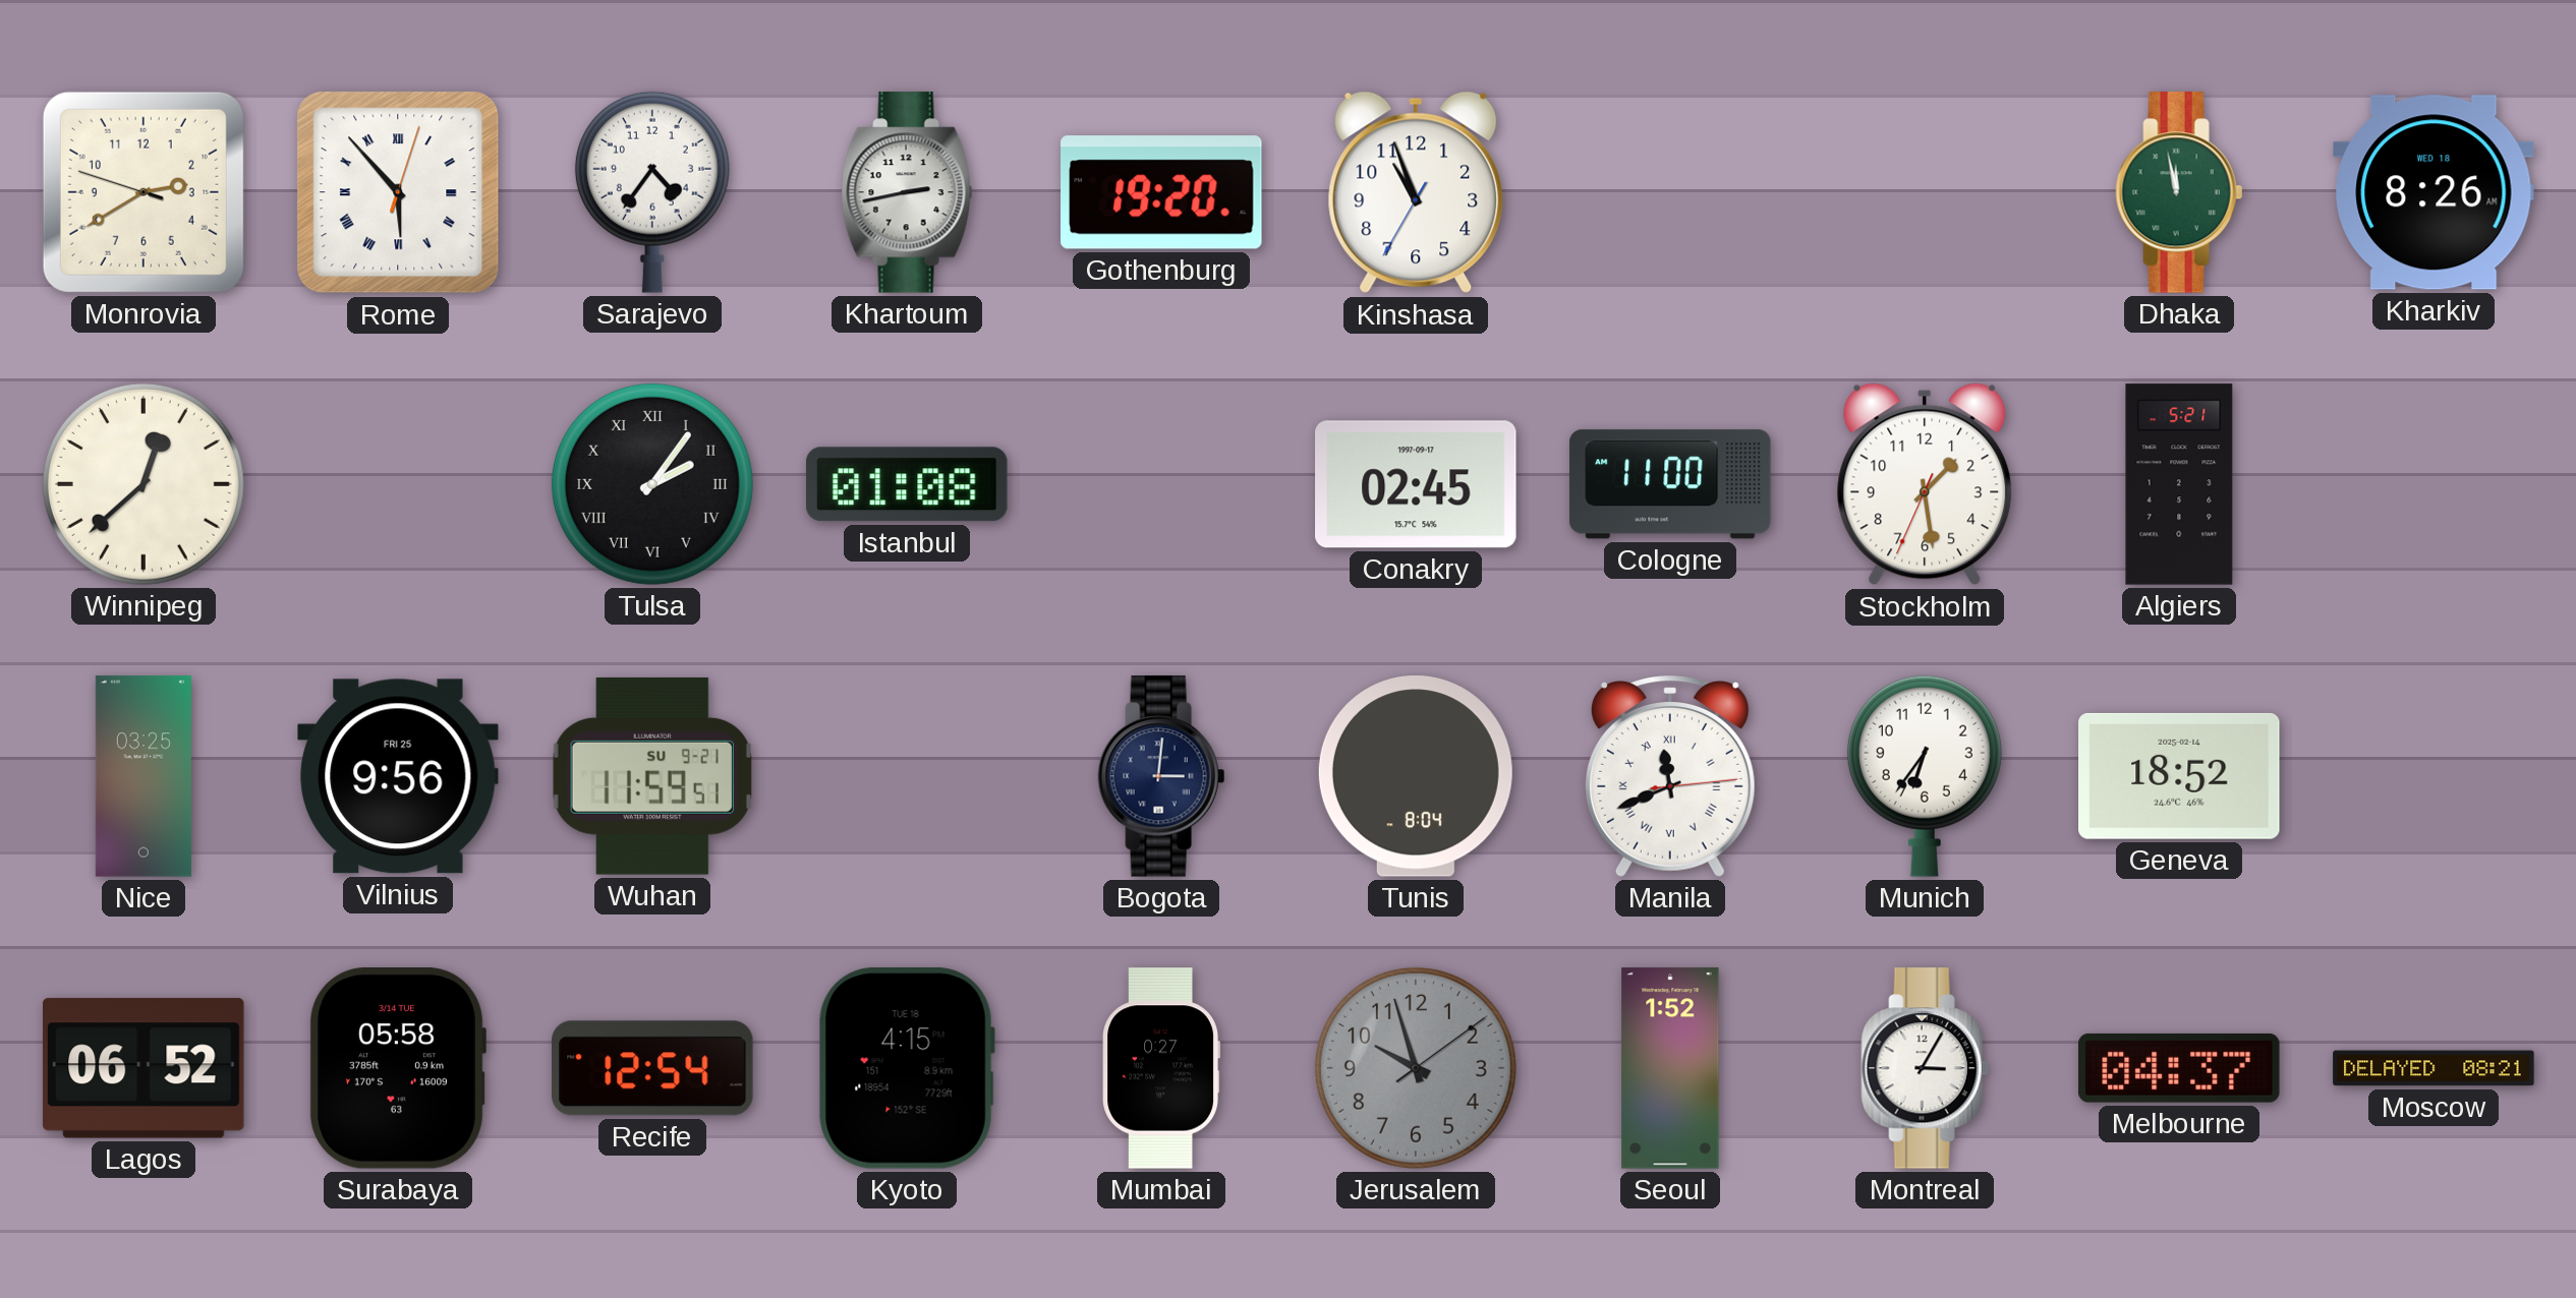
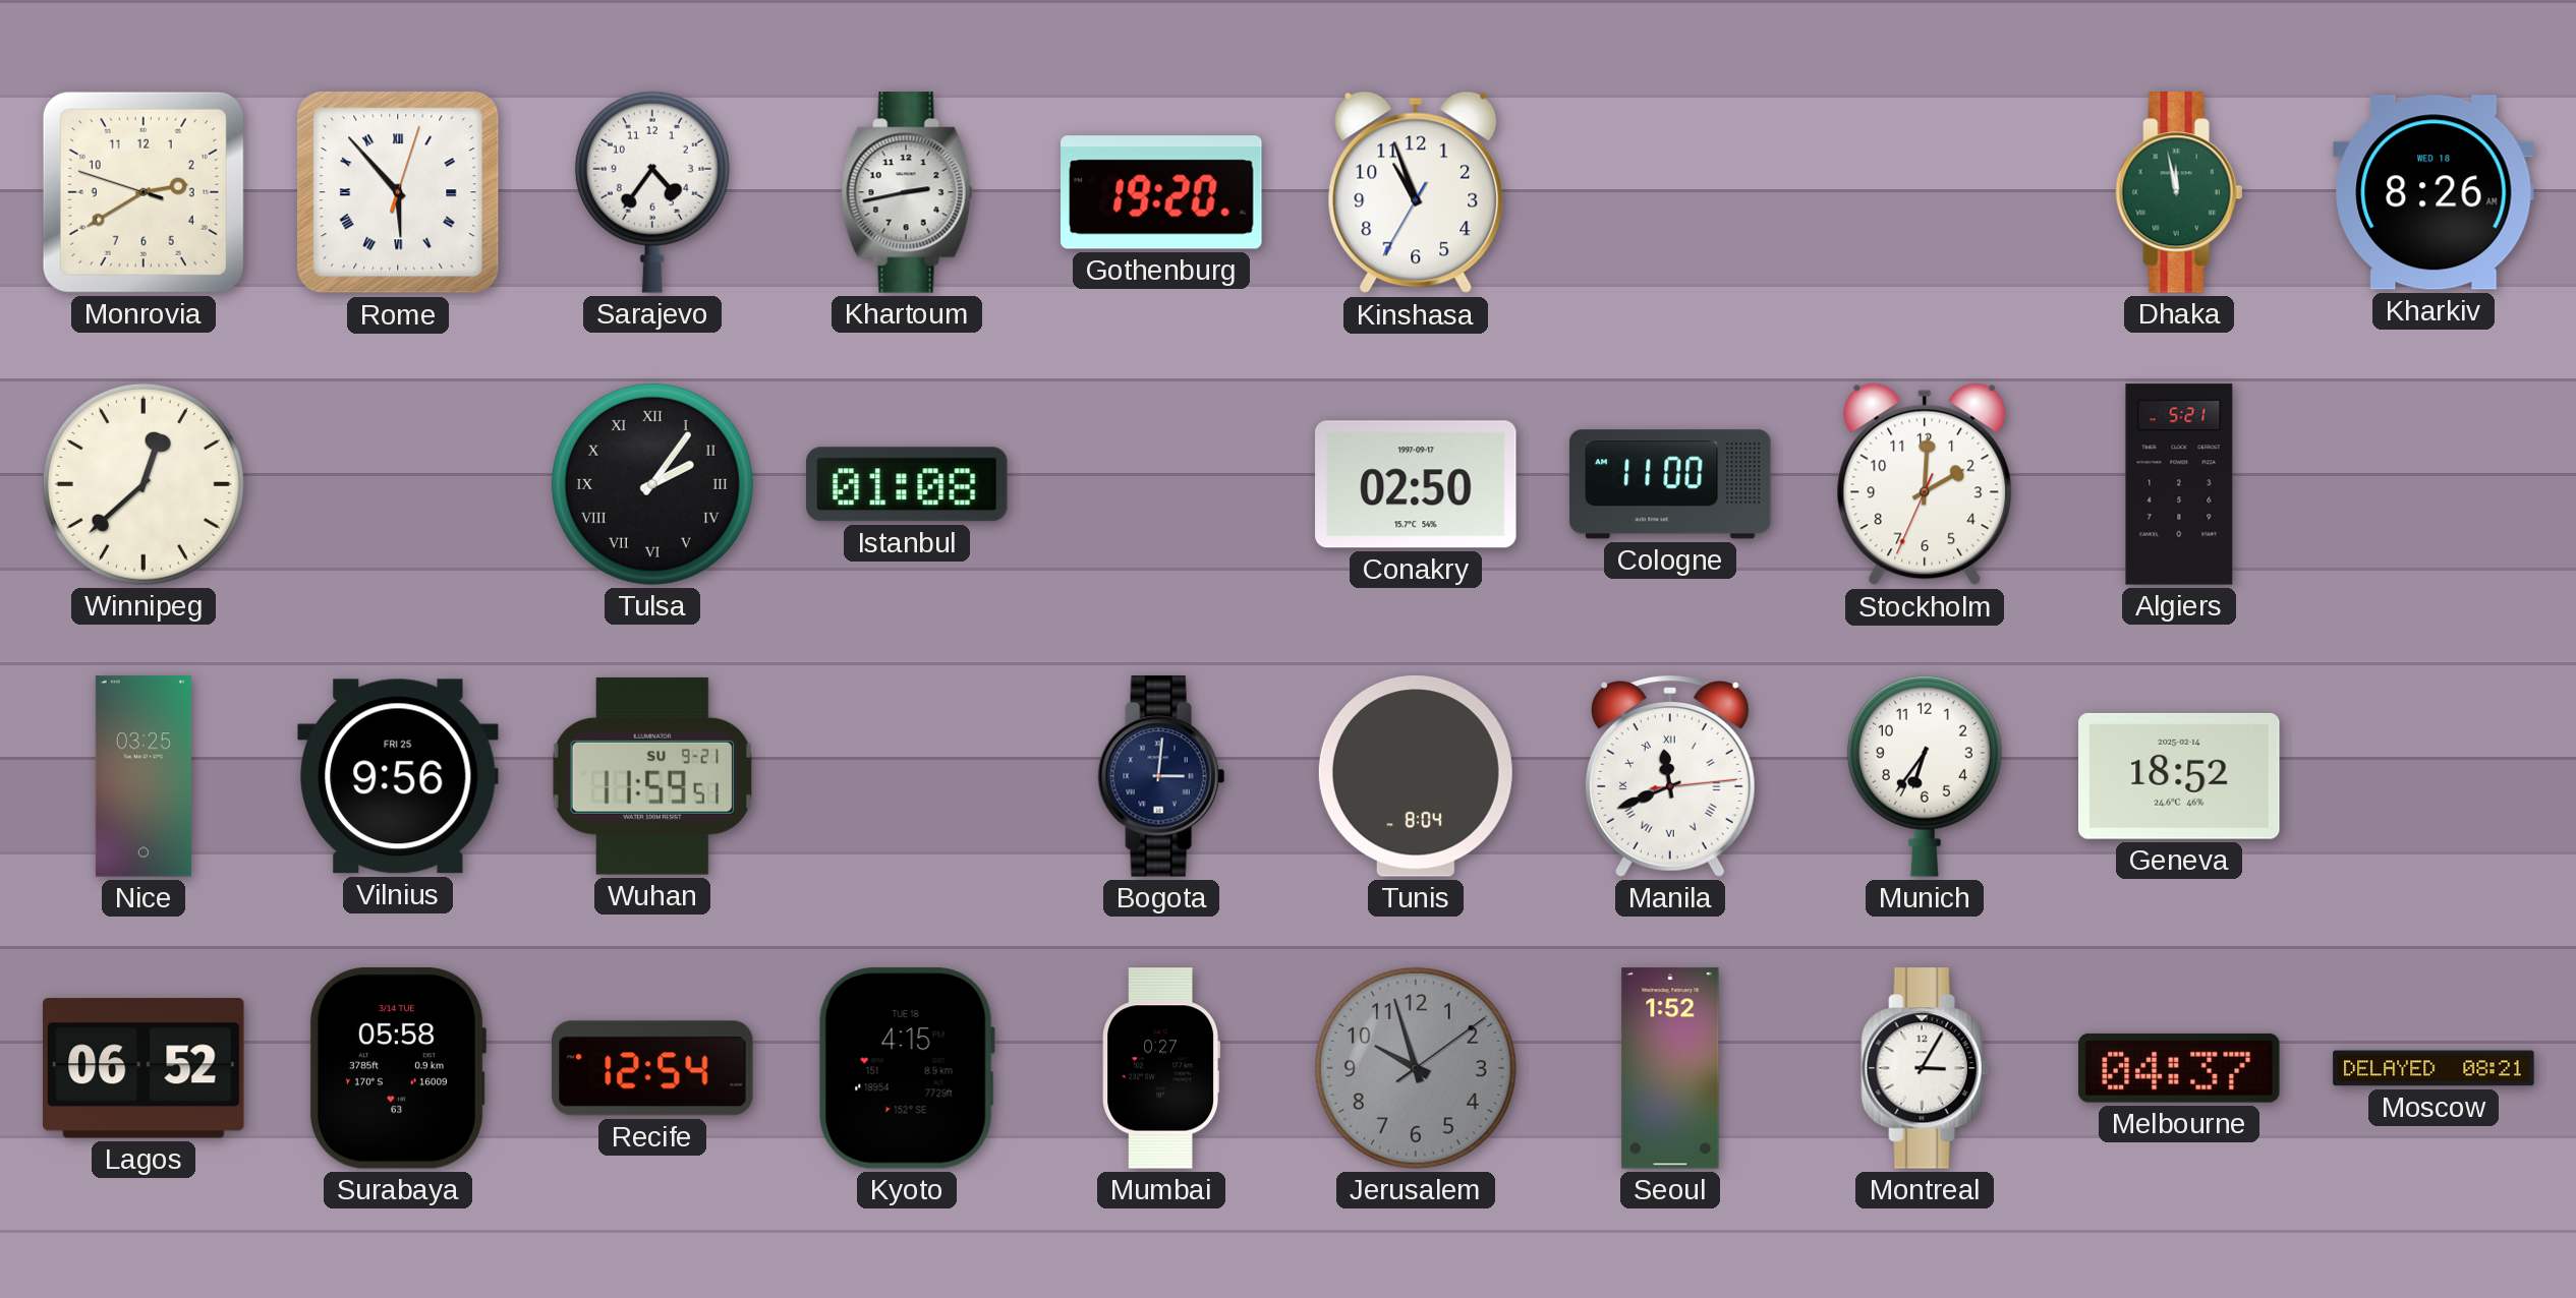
Conakry: 02:45 -> 02:50
Stockholm: 1:28 -> 2:00
